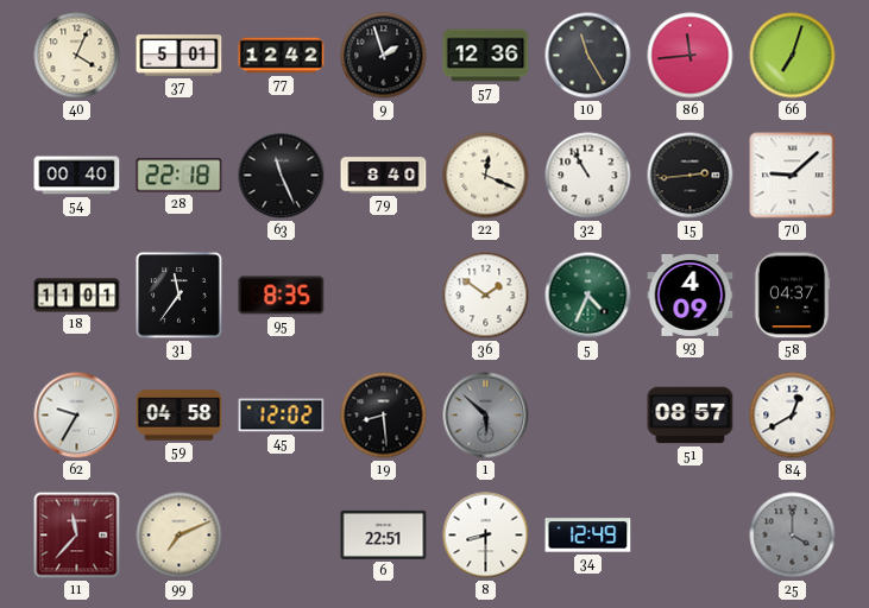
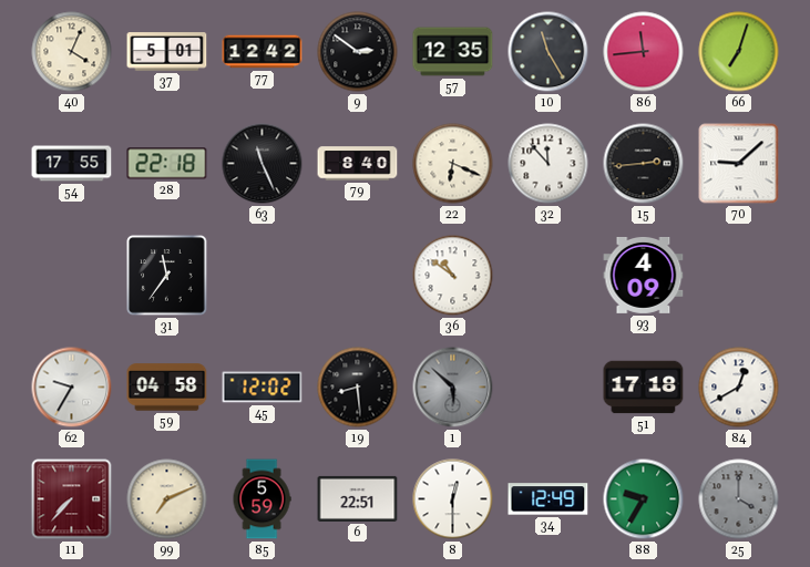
9: 1:57 -> 2:51
57: 12:36 -> 12:35
54: 00:40 -> 17:55
22: 12:19 -> 6:19
32: 10:55 -> 11:53
18: 11:01 -> none
95: 8:35 -> none
36: 1:51 -> 10:51
5: 4:34 -> none
58: 04:37 -> none
51: 08:57 -> 17:18
11: 11:37 -> 7:37
85: none -> 5:59
8: 8:30 -> 12:30
88: none -> 9:35
